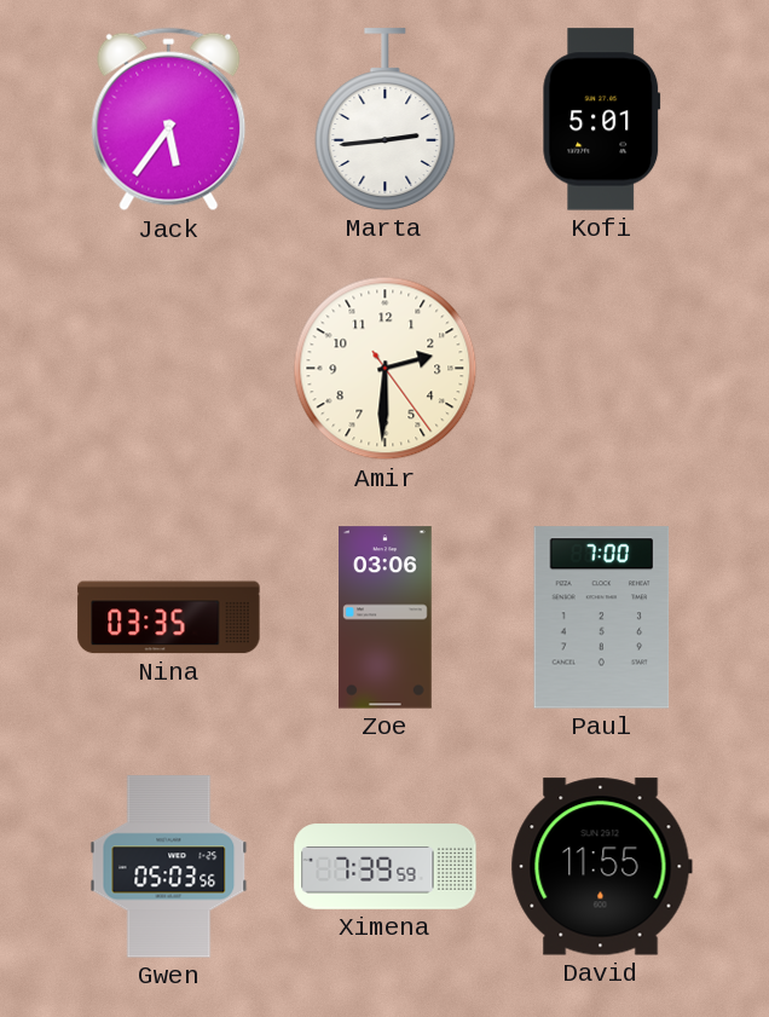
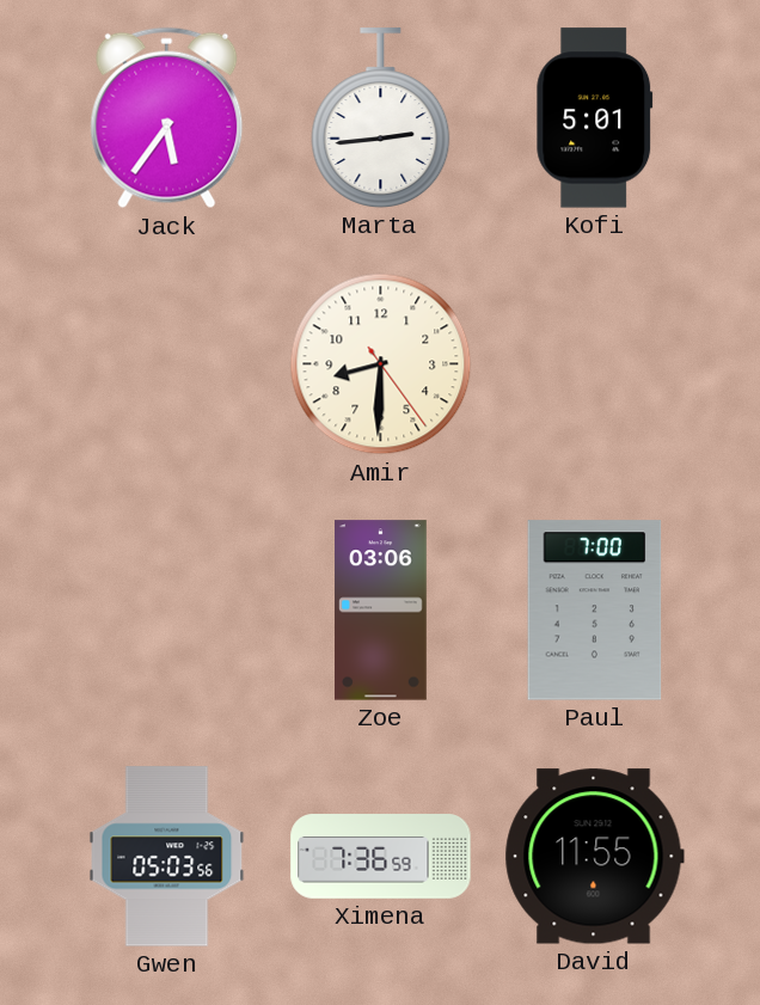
Amir: 2:30 -> 8:30
Nina: 03:35 -> none
Ximena: 7:39 -> 7:36
